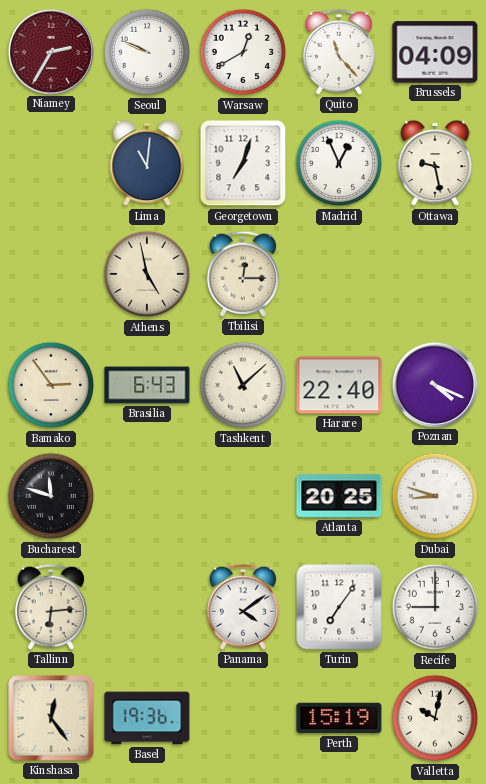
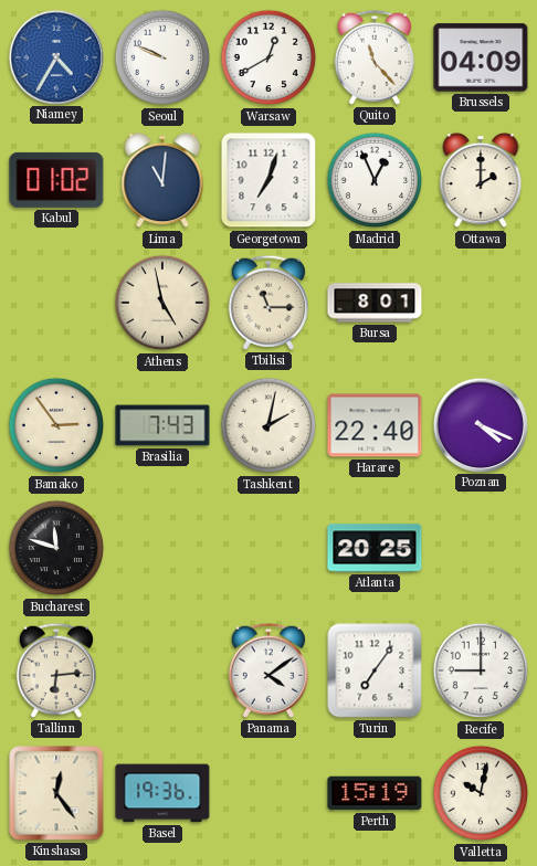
Niamey: 2:35 -> 4:35
Niamey dial: burgundy -> blue
Kabul: none -> 01:02
Ottawa: 9:28 -> 2:00
Tbilisi: 12:15 -> 11:15
Bursa: none -> 8:01
Brasilia: 6:43 -> 7:43
Tashkent: 11:08 -> 2:02
Dubai: 8:48 -> none
